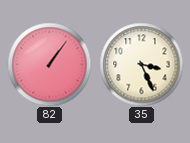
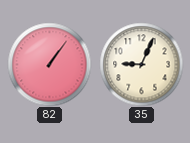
35: 3:26 -> 9:04
